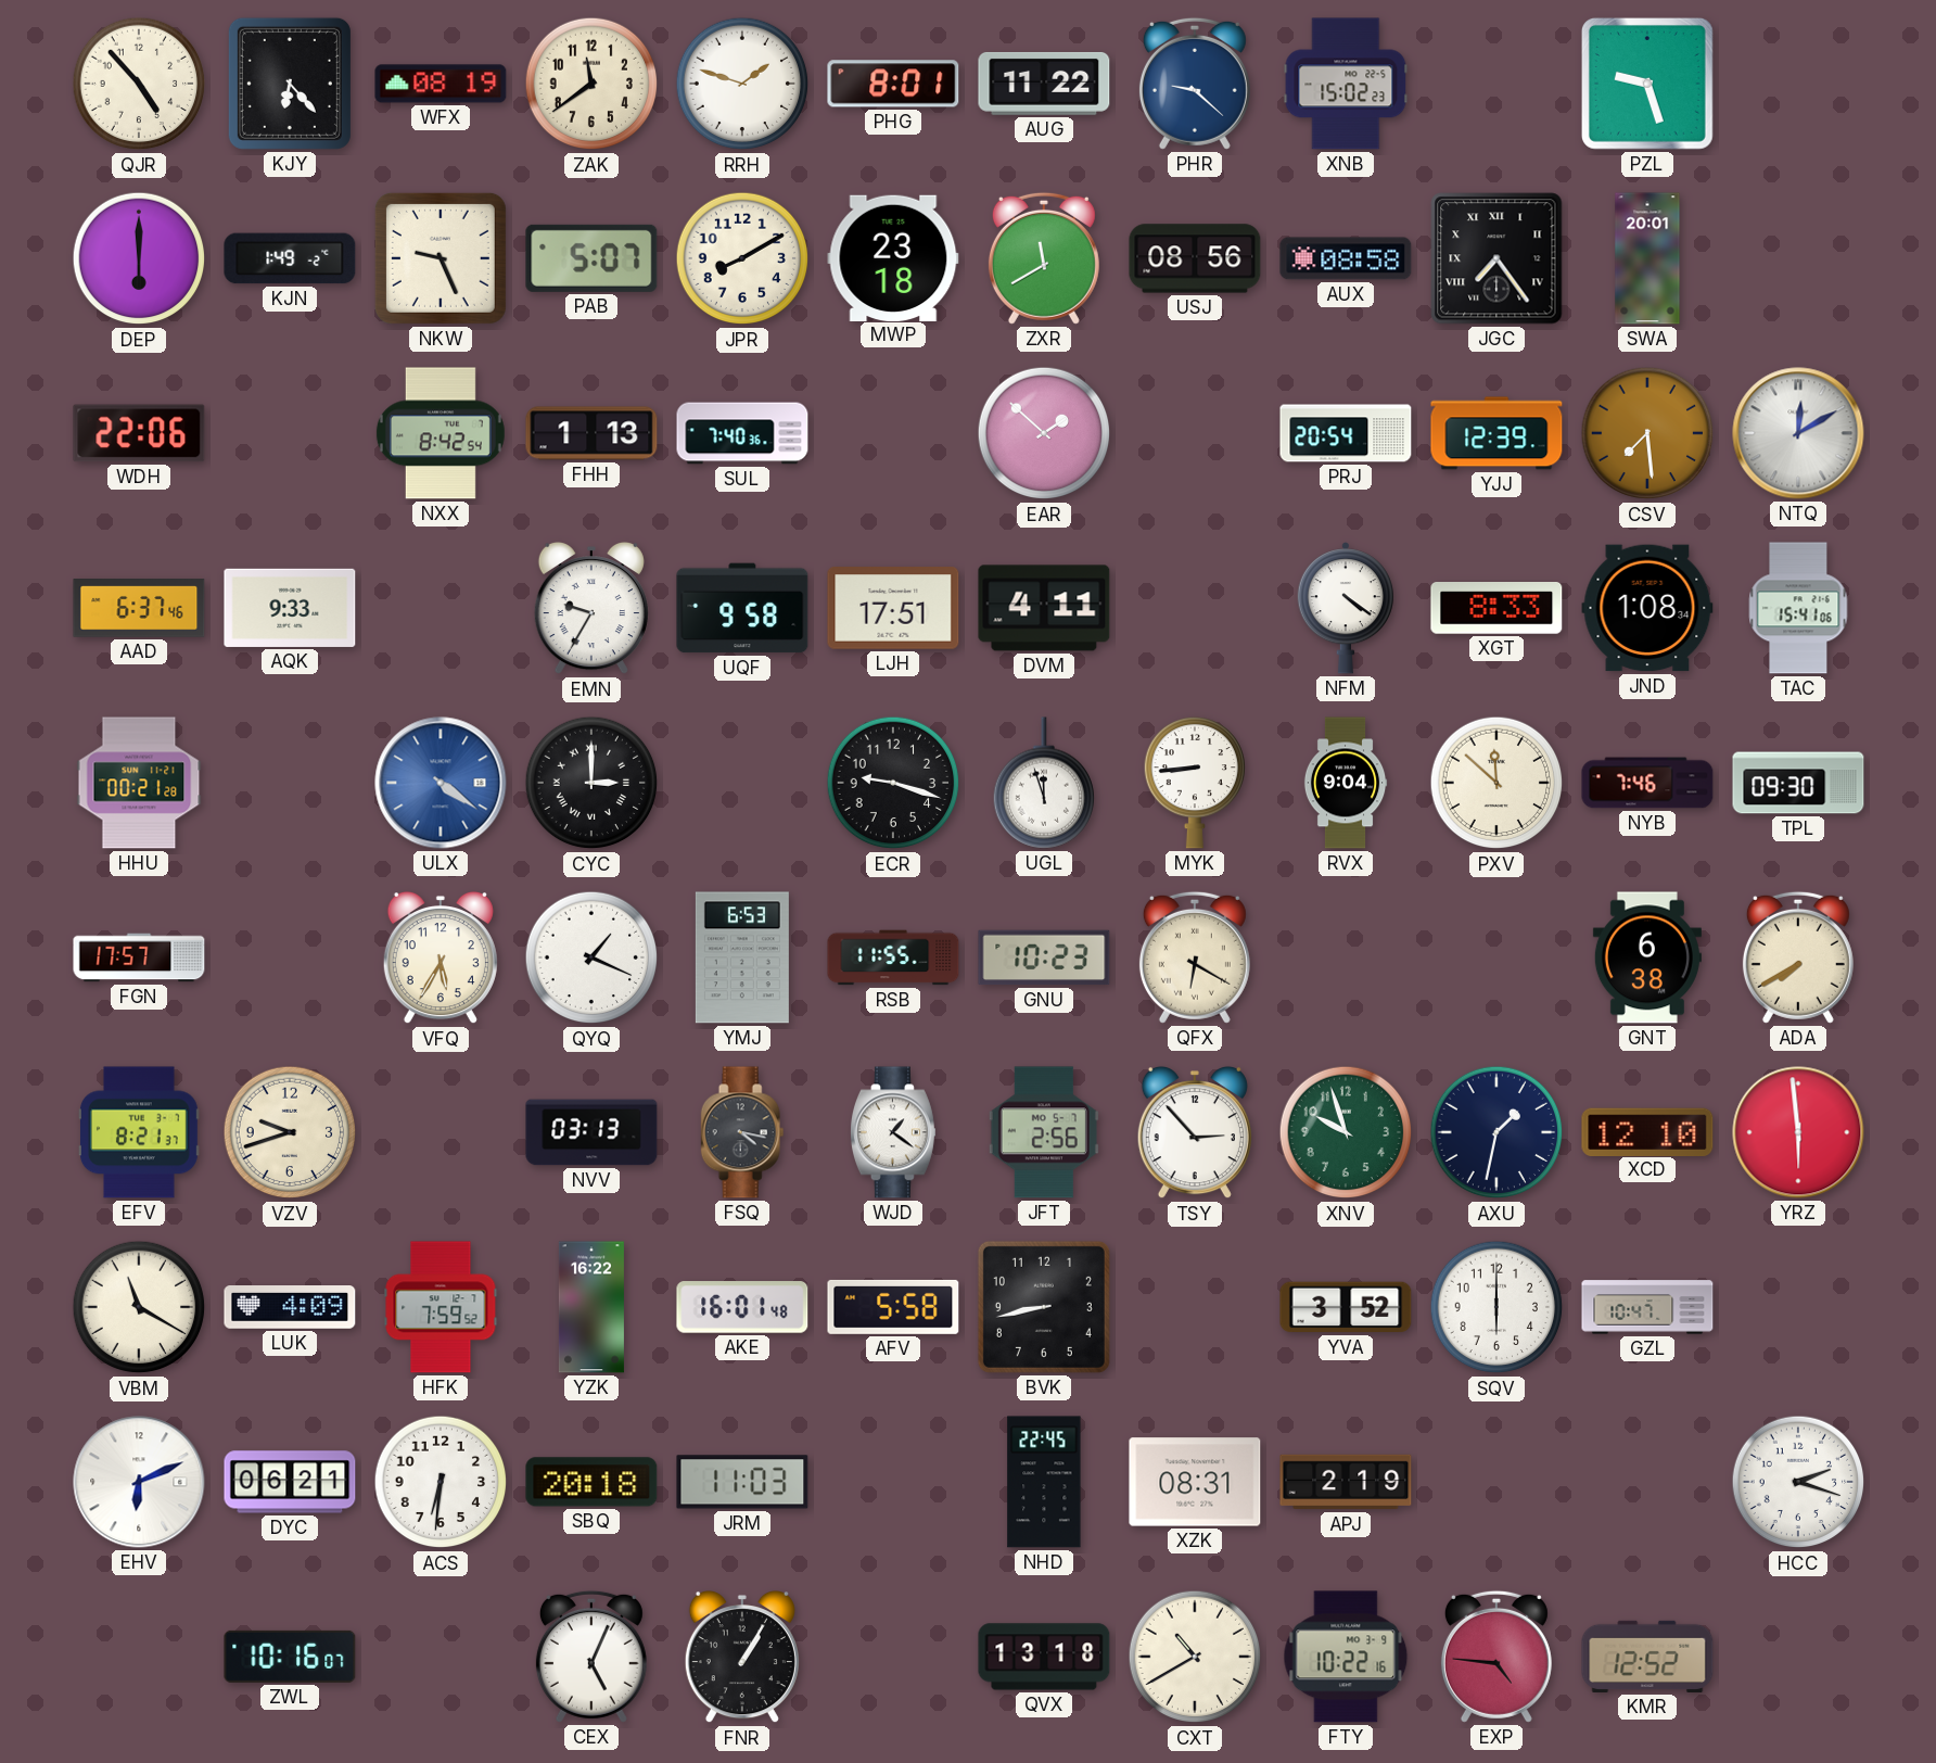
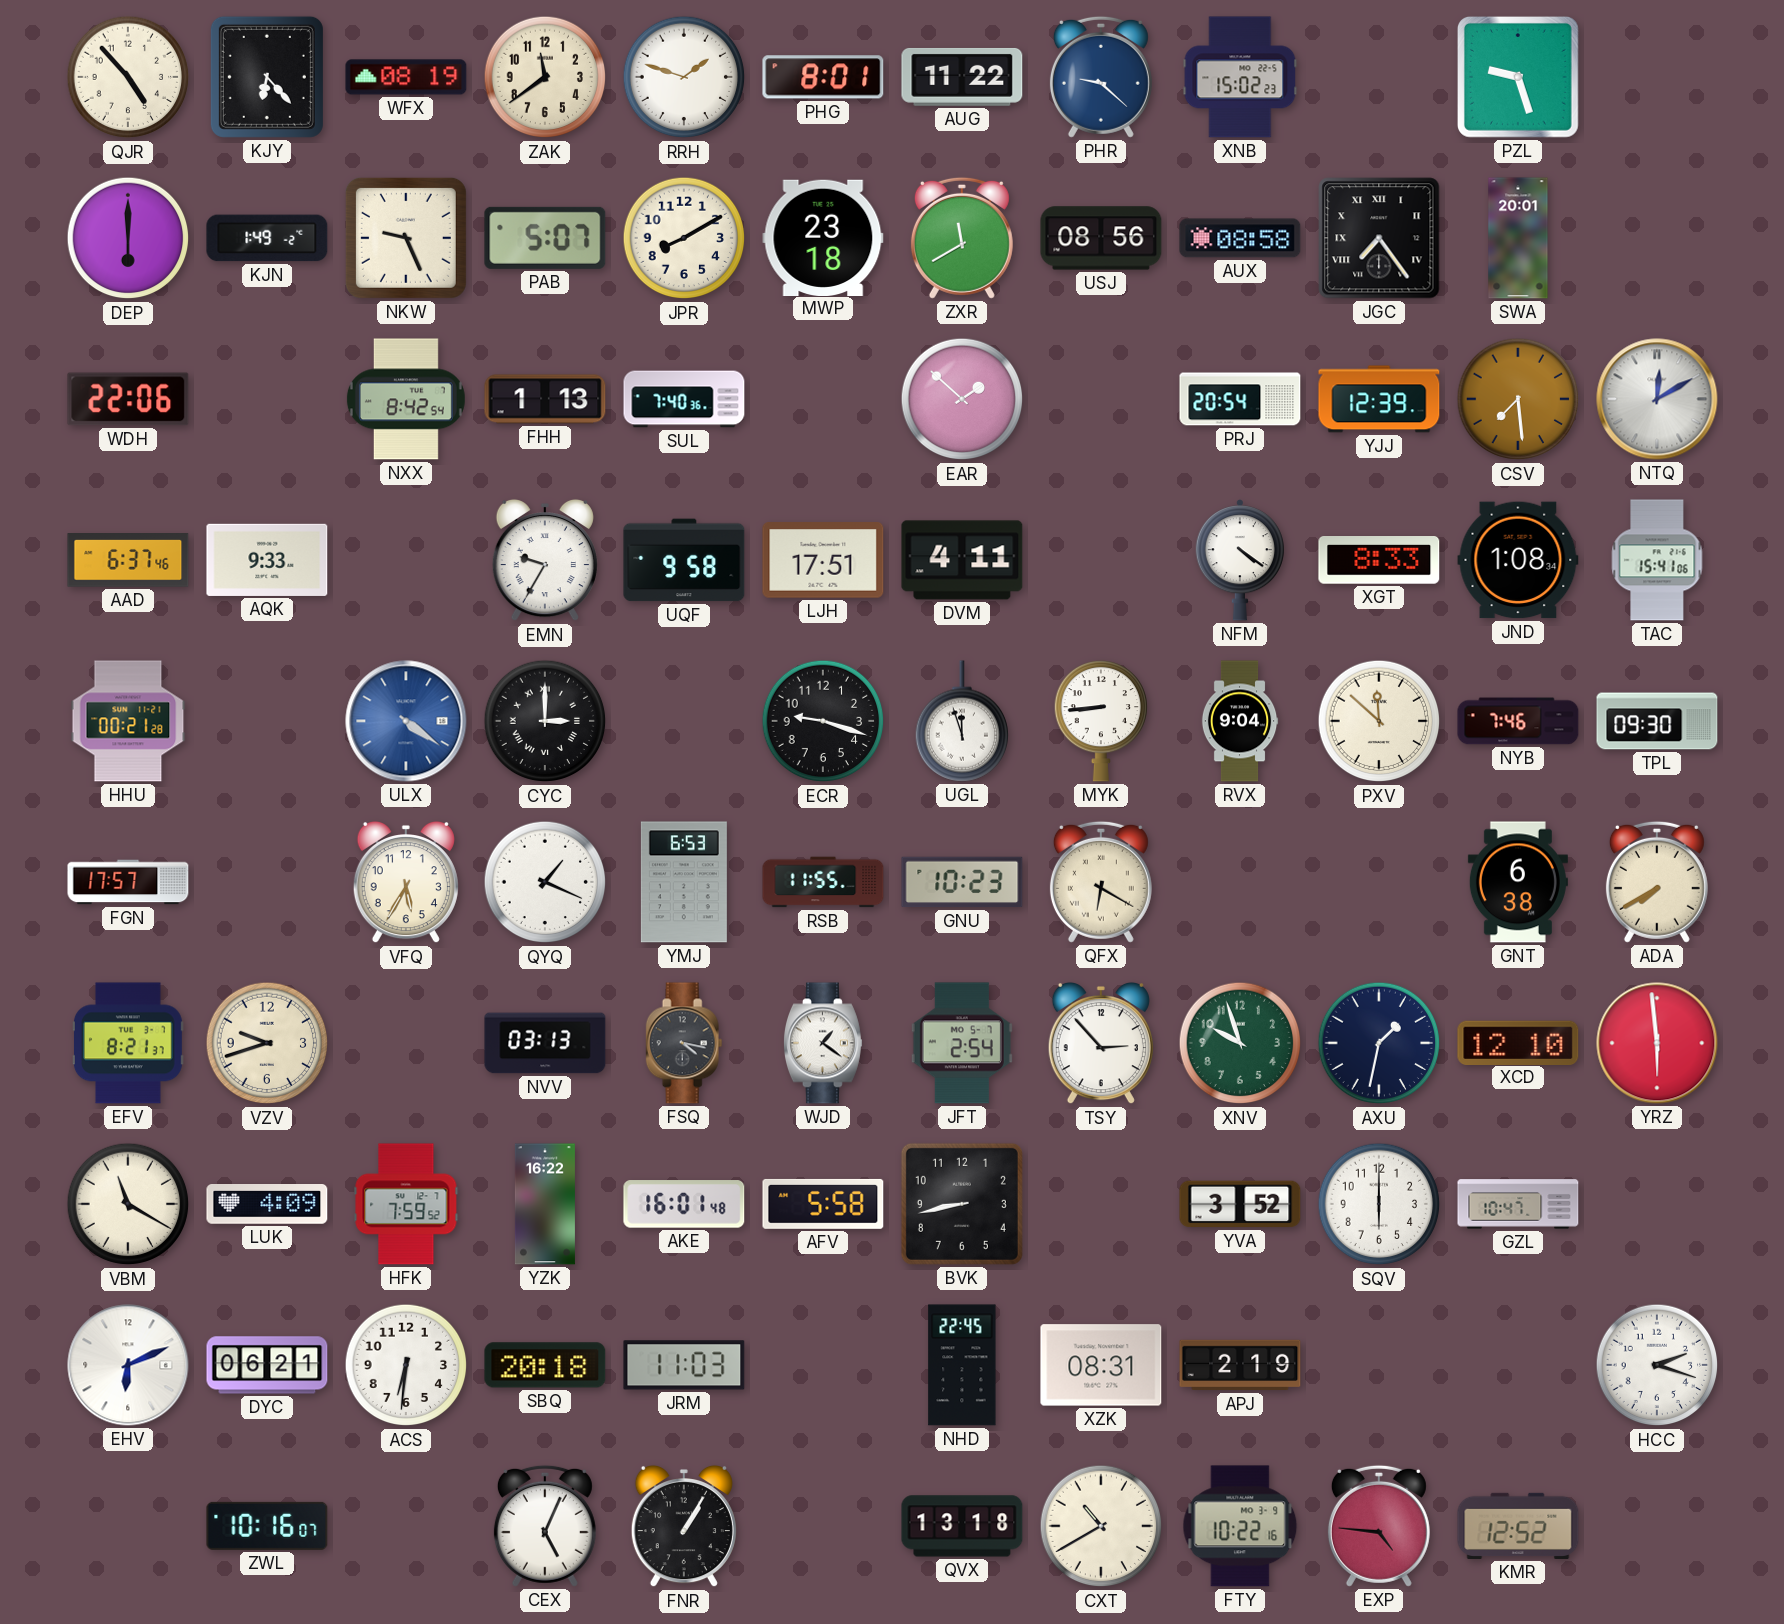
JFT: 2:56 -> 2:54
